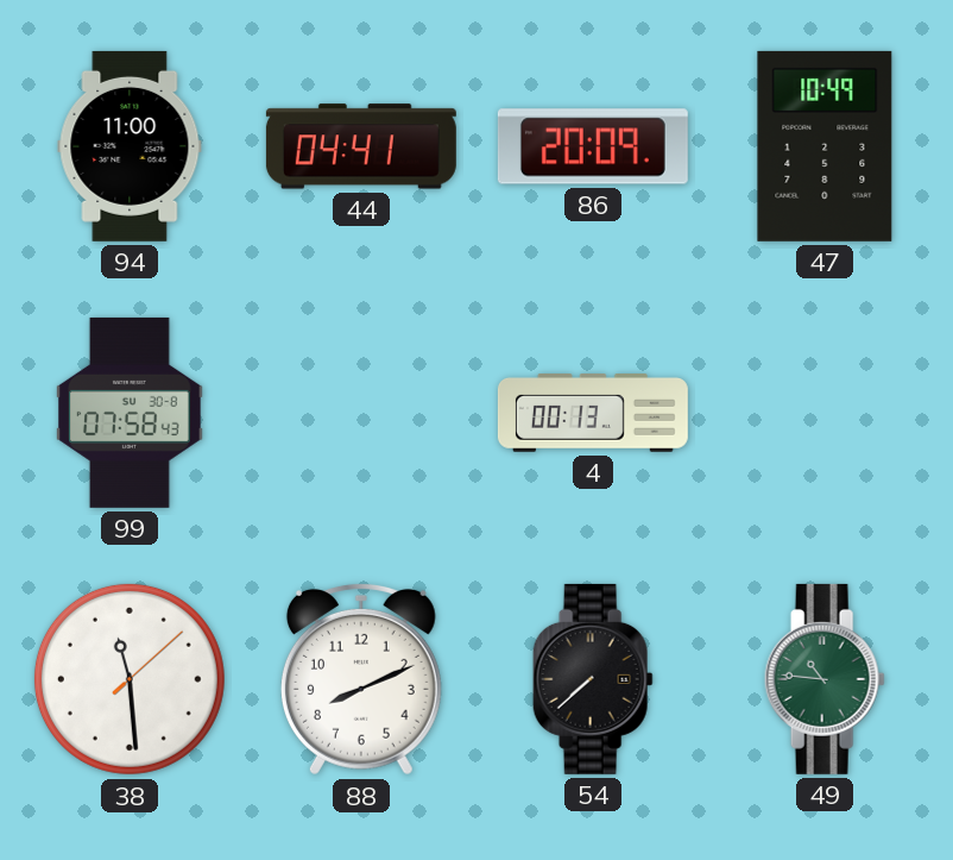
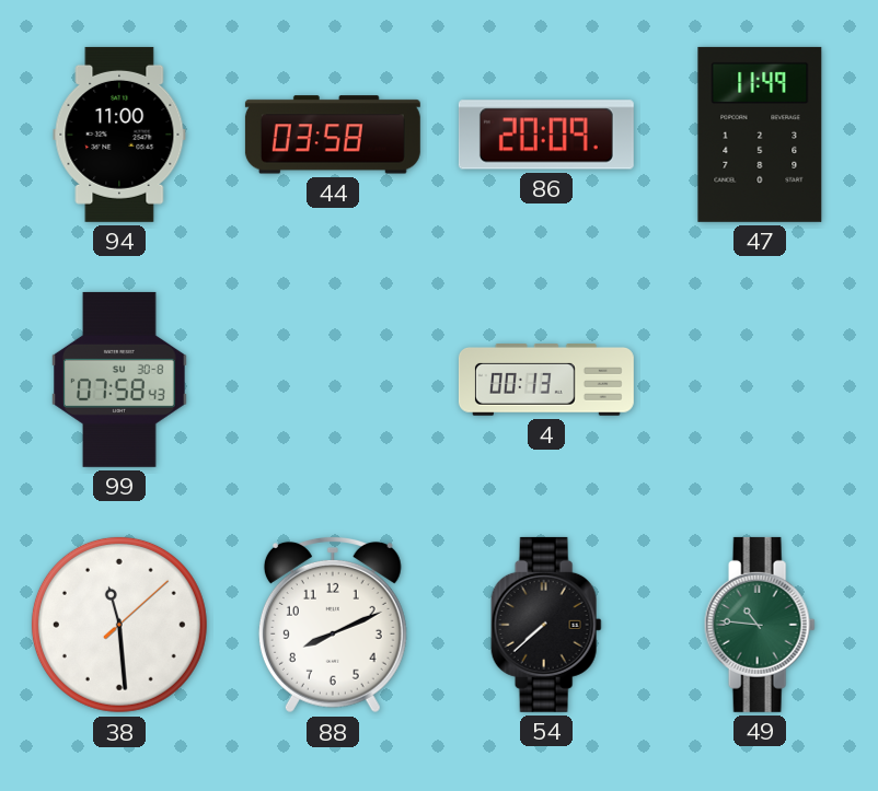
44: 04:41 -> 03:58
47: 10:49 -> 11:49
